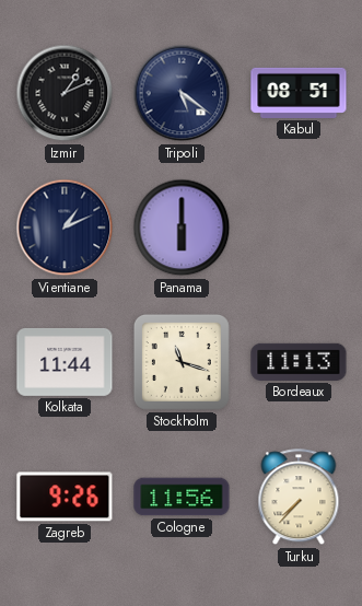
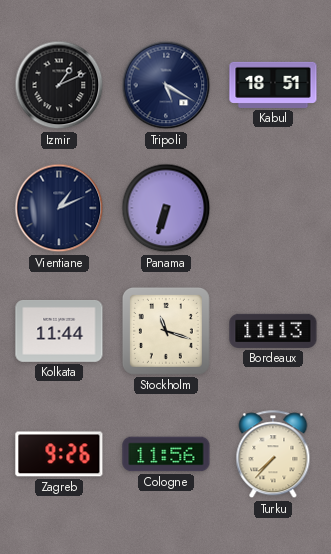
Tripoli: 5:21 -> 5:20
Kabul: 08:51 -> 18:51
Panama: 6:00 -> 6:33
